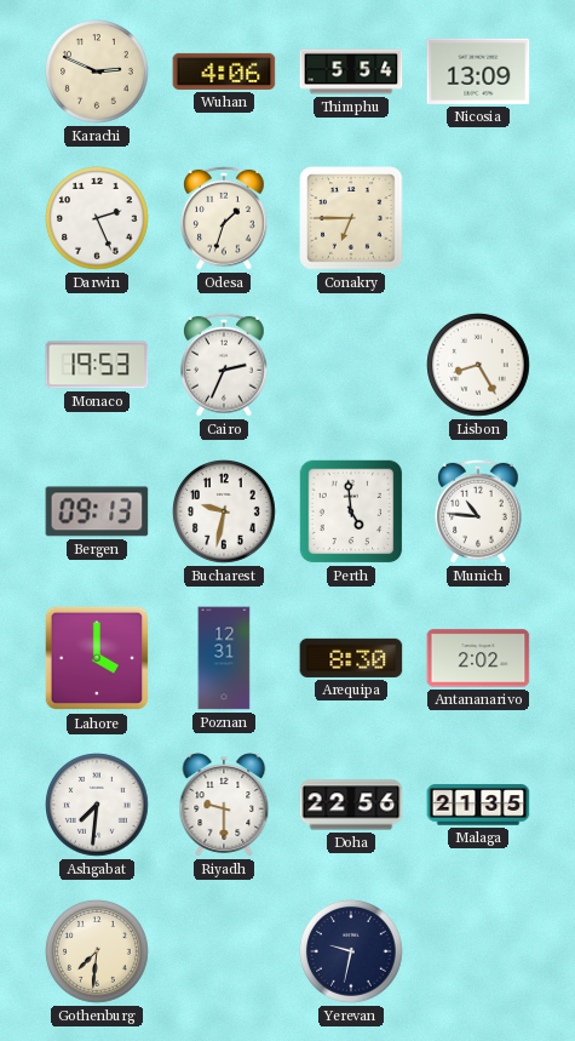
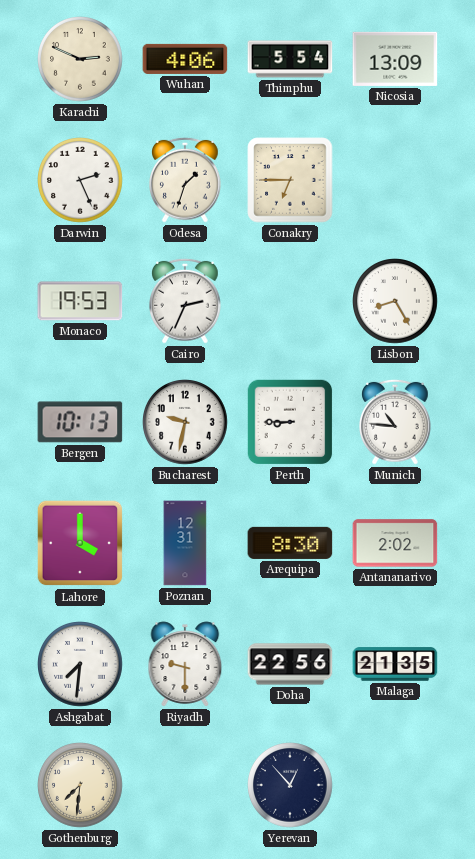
Bergen: 09:13 -> 10:13
Perth: 4:59 -> 8:45
Yerevan: 9:32 -> 12:53
